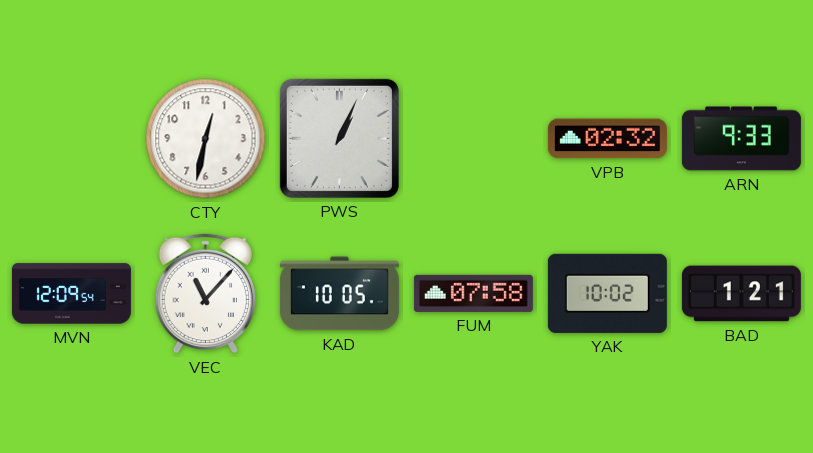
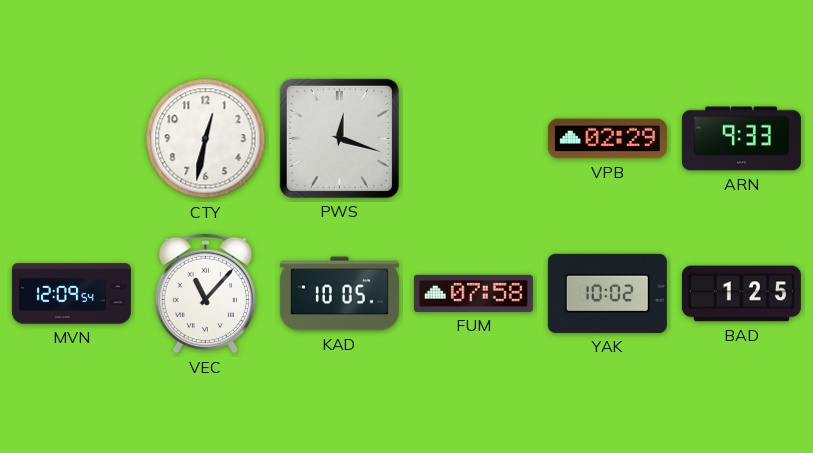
PWS: 1:04 -> 12:18
VPB: 02:32 -> 02:29
BAD: 1:21 -> 1:25
